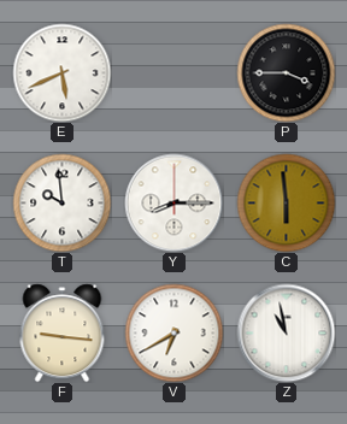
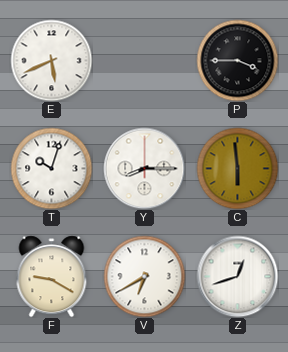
T: 9:59 -> 10:03
F: 9:16 -> 9:20
Z: 10:58 -> 12:42
